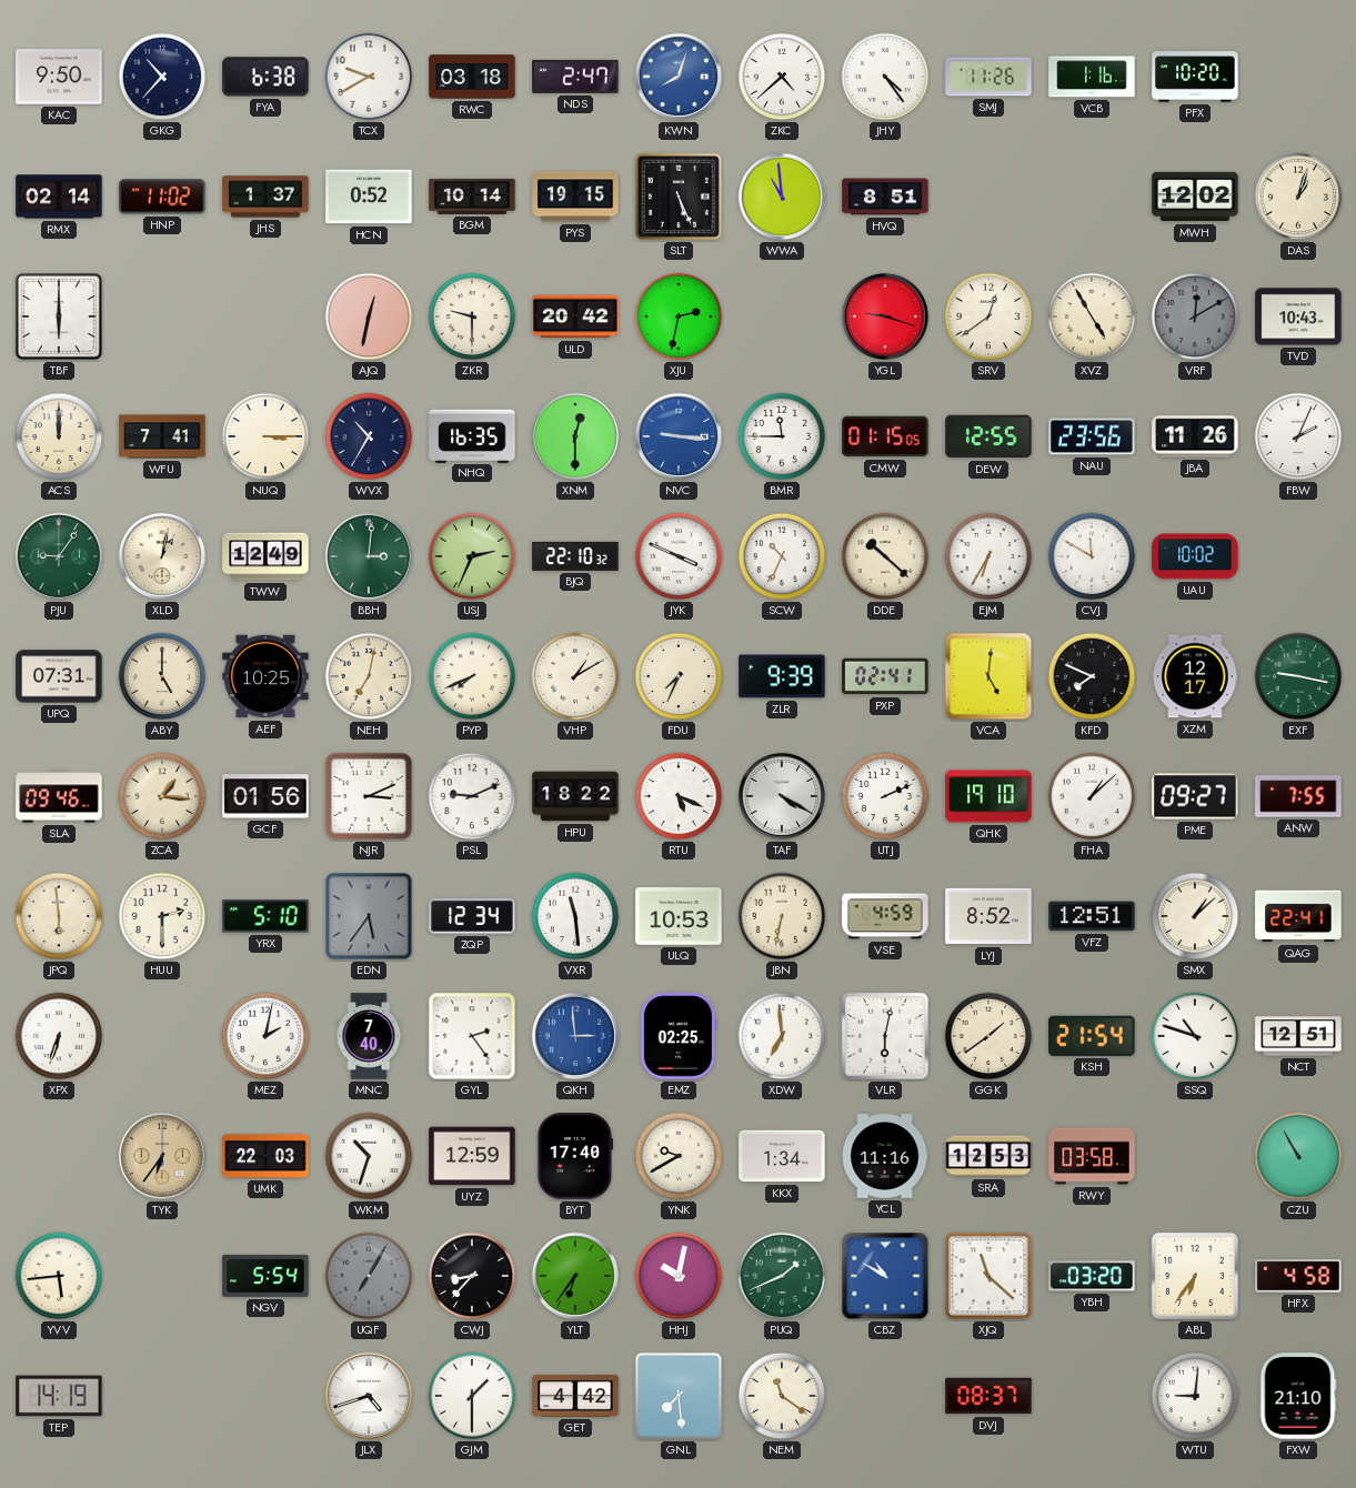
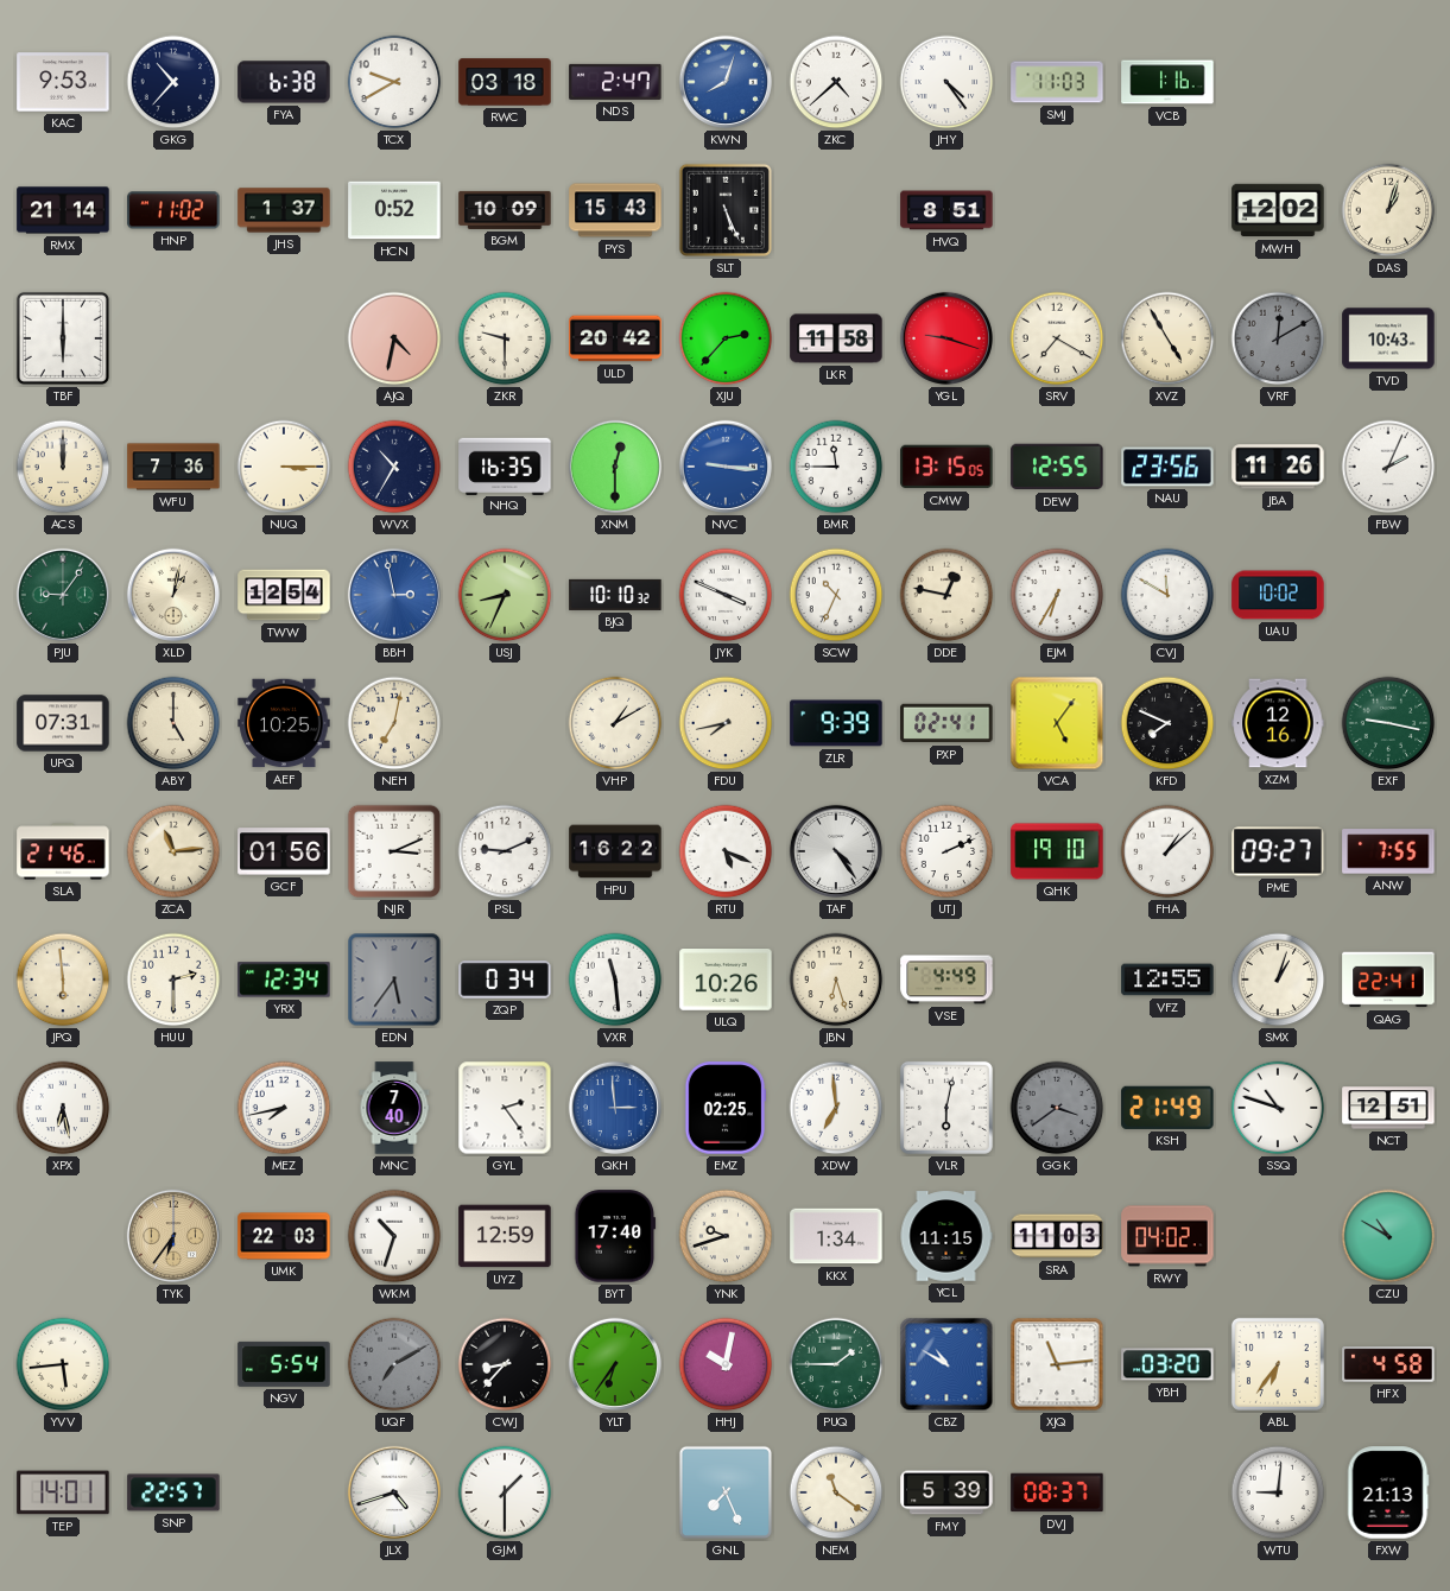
KAC: 9:50 -> 9:53
SMJ: 11:26 -> 11:03
PFX: 10:20 -> none
RMX: 02:14 -> 21:14
BGM: 10:14 -> 10:09
PYS: 19:15 -> 15:43
WWA: 10:59 -> none
AJQ: 12:32 -> 4:32
XJU: 2:32 -> 2:37
LKR: none -> 11:58
SRV: 12:39 -> 7:20
WFU: 7:41 -> 7:36
CMW: 01:15 -> 13:15
TWW: 12:49 -> 12:54
BBH: 3:01 -> 2:58
BBH dial: green -> blue
USJ: 2:34 -> 8:34
BJQ: 22:10 -> 10:10
DDE: 10:22 -> 12:47
PYP: 7:41 -> none
FDU: 7:34 -> 7:43
VCA: 5:01 -> 5:06
XZM: 12:17 -> 12:16
SLA: 09:46 -> 21:46
ZCA: 1:16 -> 11:14
HPU: 18:22 -> 16:22
TAF: 4:20 -> 4:24
YRX: 5:10 -> 12:34
ZQP: 12:34 -> 0:34
ULQ: 10:53 -> 10:26
JBN: 6:32 -> 6:27
VSE: 4:59 -> 4:49
LYJ: 8:52 -> none
VFZ: 12:51 -> 12:55
SMX: 1:08 -> 1:03
XPX: 6:33 -> 6:28
MEZ: 2:02 -> 7:43
GGK: 1:39 -> 3:39
GGK dial: cream -> grey
KSH: 21:54 -> 21:49
YNK: 9:40 -> 9:42
YCL: 11:16 -> 11:15
SRA: 12:53 -> 11:03
RWY: 03:58 -> 04:02
CZU: 10:55 -> 10:50
UQF: 7:05 -> 7:10
PUQ: 1:41 -> 1:45
XJQ: 11:22 -> 11:14
TEP: 14:19 -> 14:01
SNP: none -> 22:57
GET: 4:42 -> none
GNL: 7:29 -> 7:26
FMY: none -> 5:39
FXW: 21:10 -> 21:13
